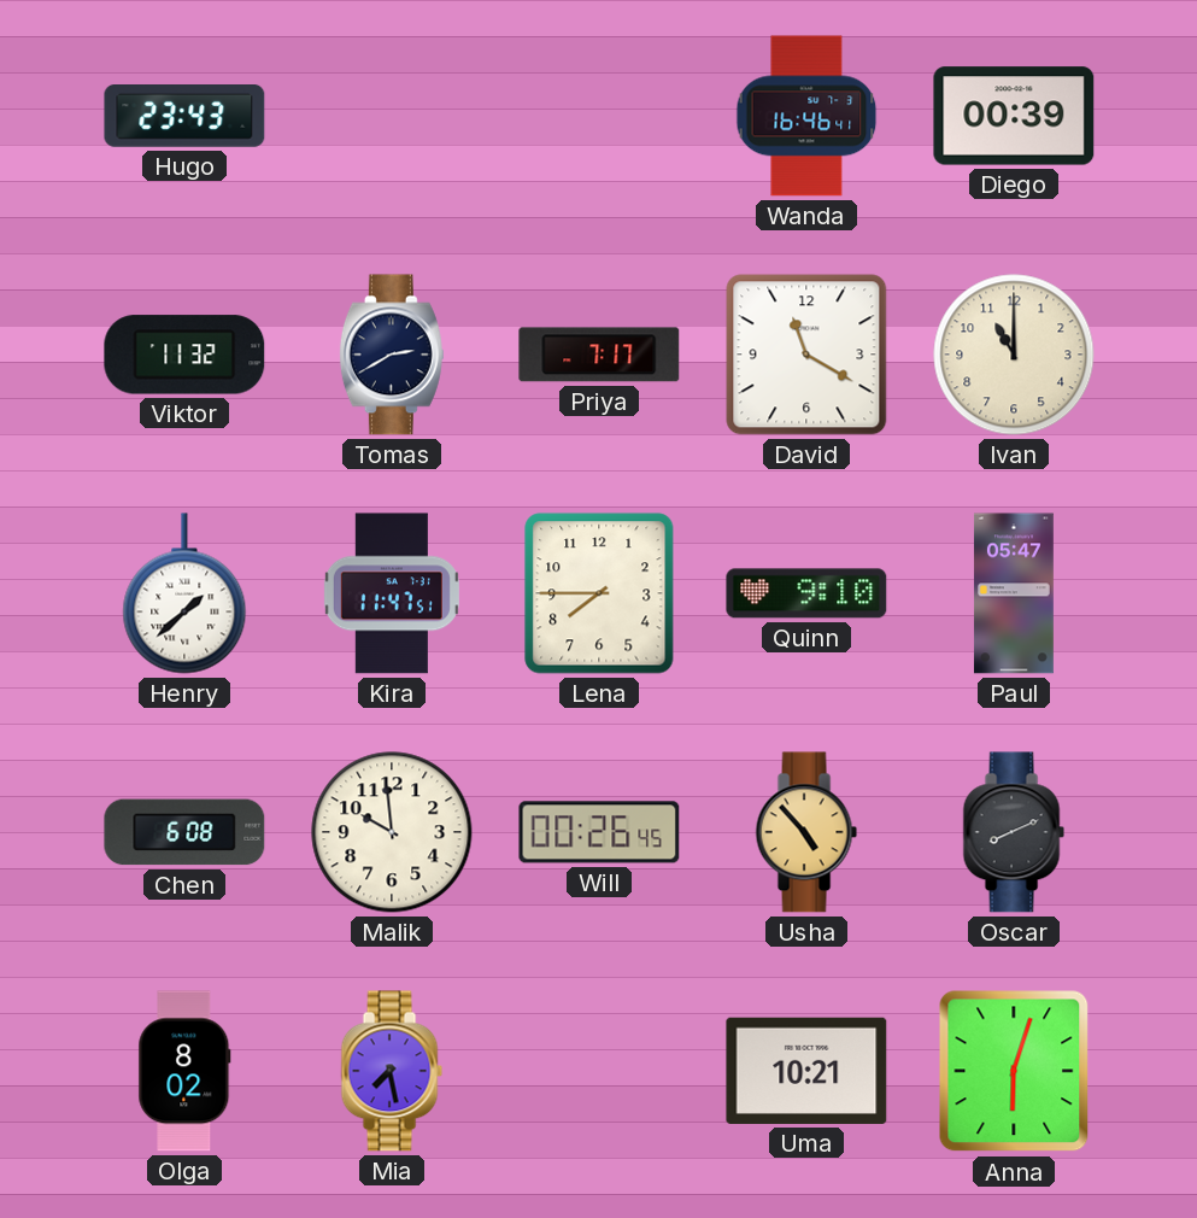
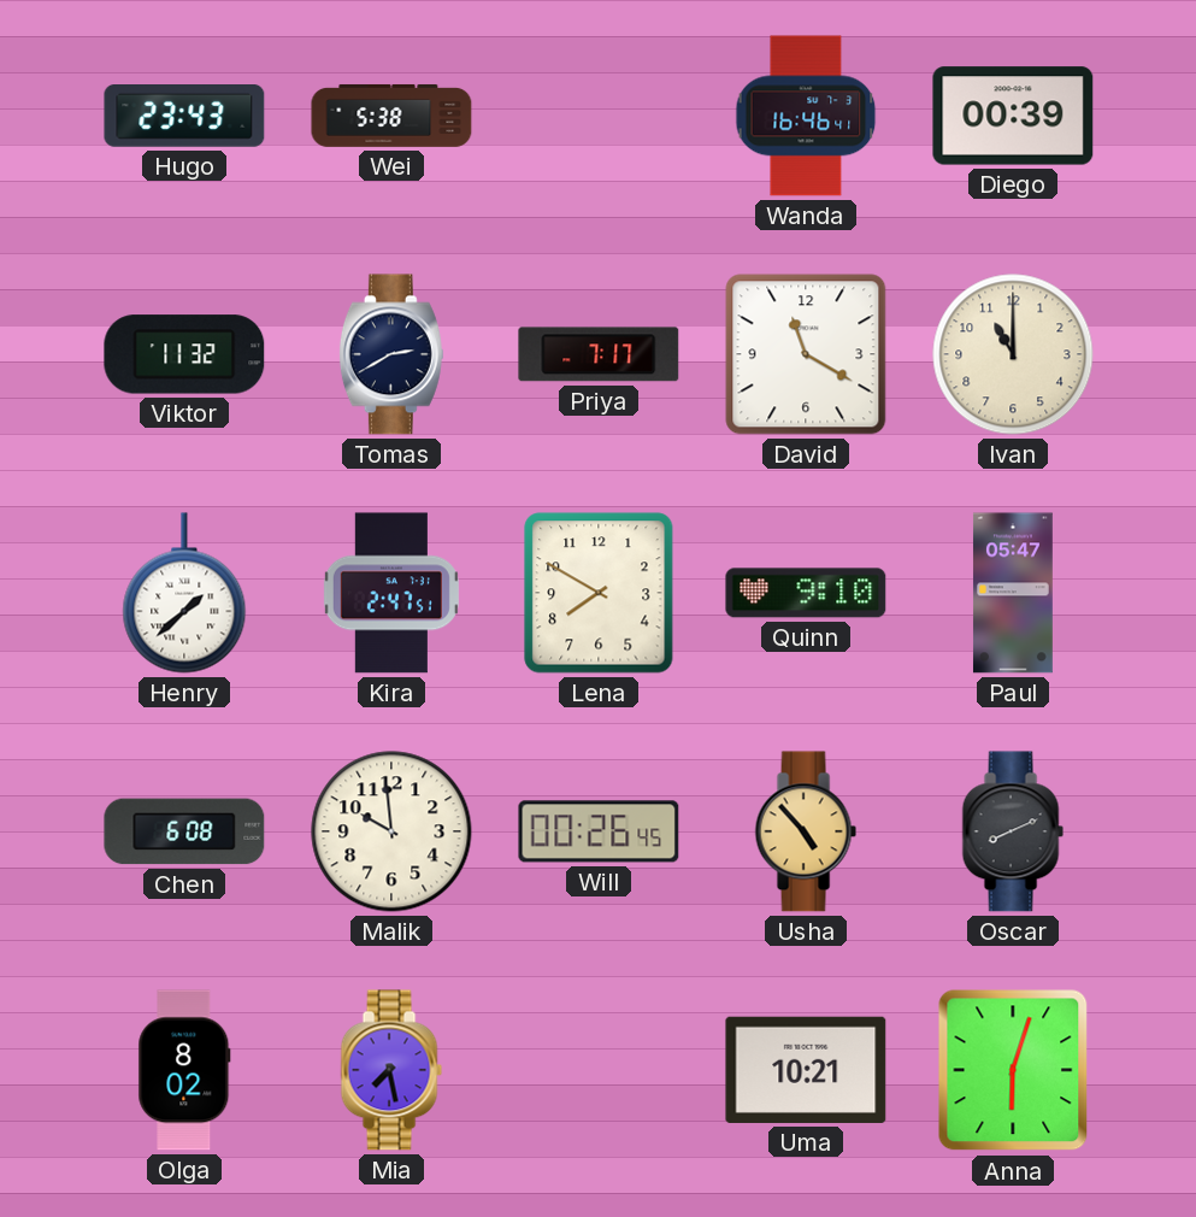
Wei: none -> 5:38
Kira: 11:47 -> 2:47
Lena: 7:45 -> 7:50
